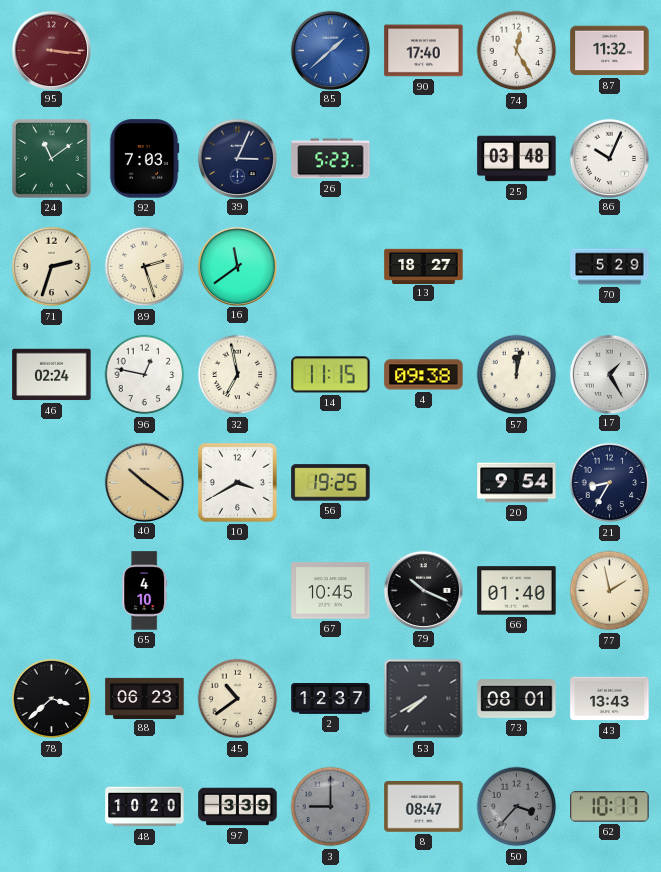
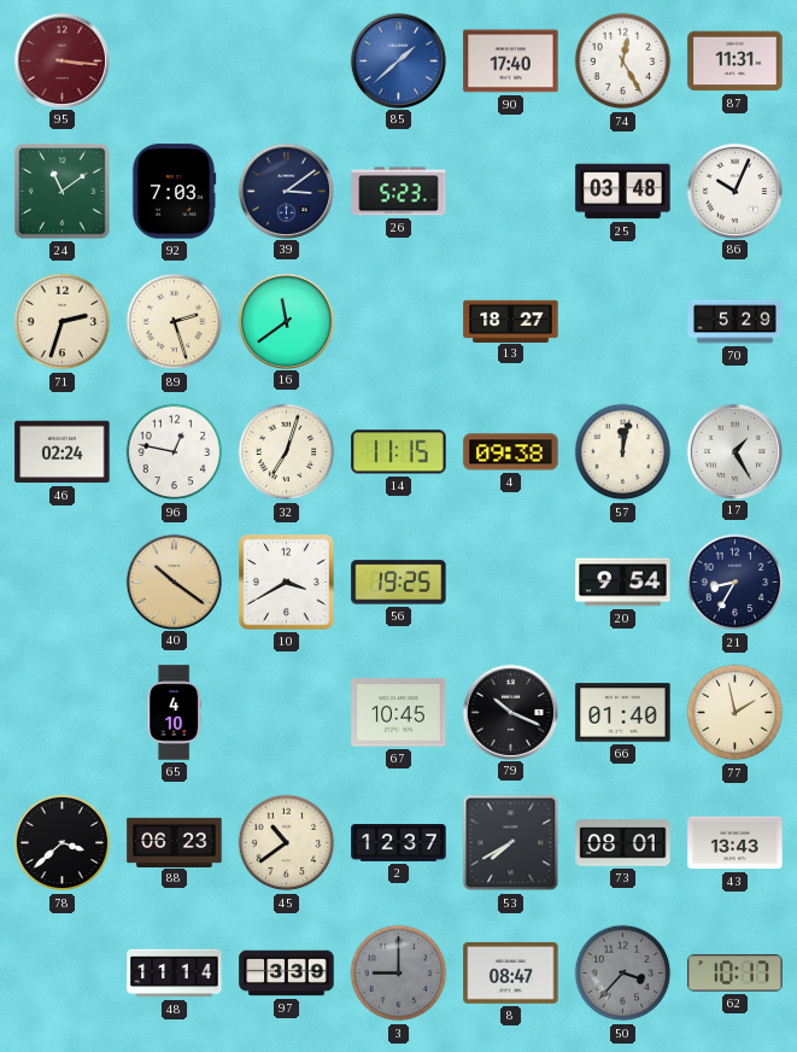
87: 11:32 -> 11:31
39: 3:04 -> 3:09
32: 6:58 -> 7:03
48: 10:20 -> 11:14
